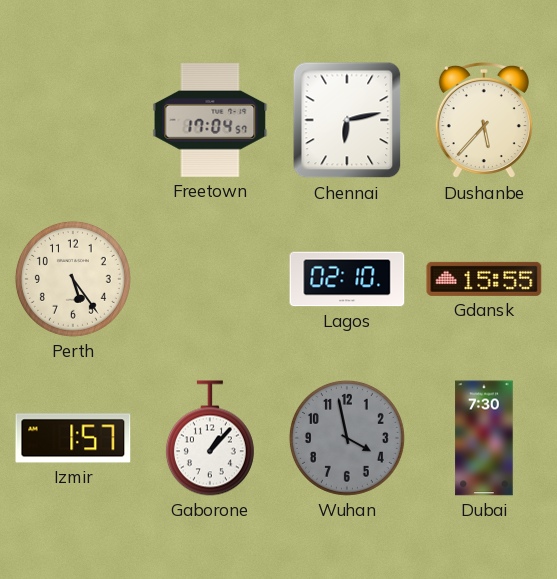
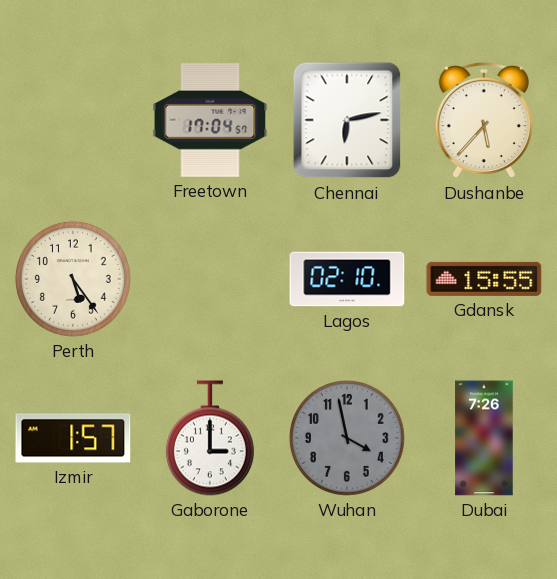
Gaborone: 1:07 -> 3:00
Dubai: 7:30 -> 7:26
